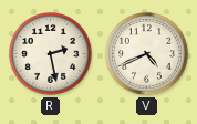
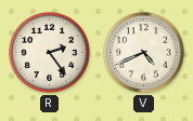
R: 2:28 -> 2:24
